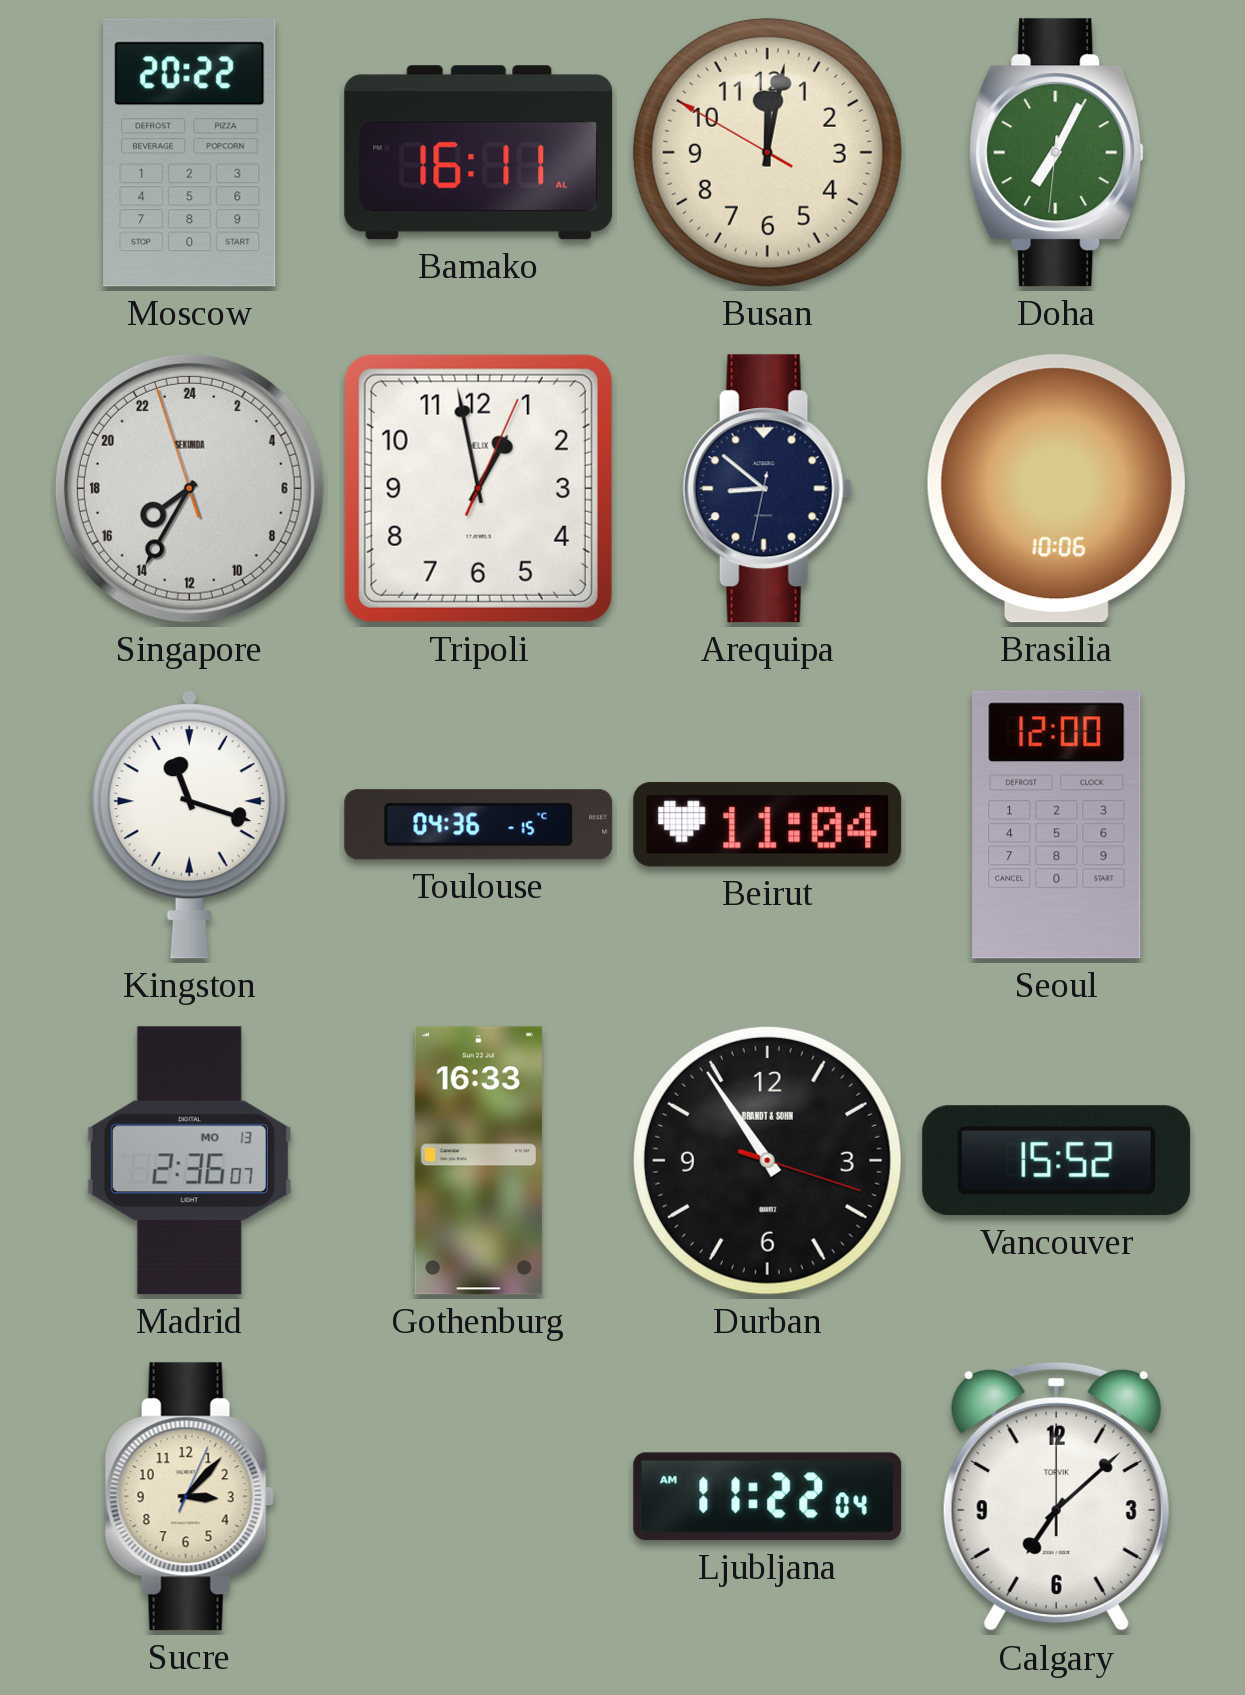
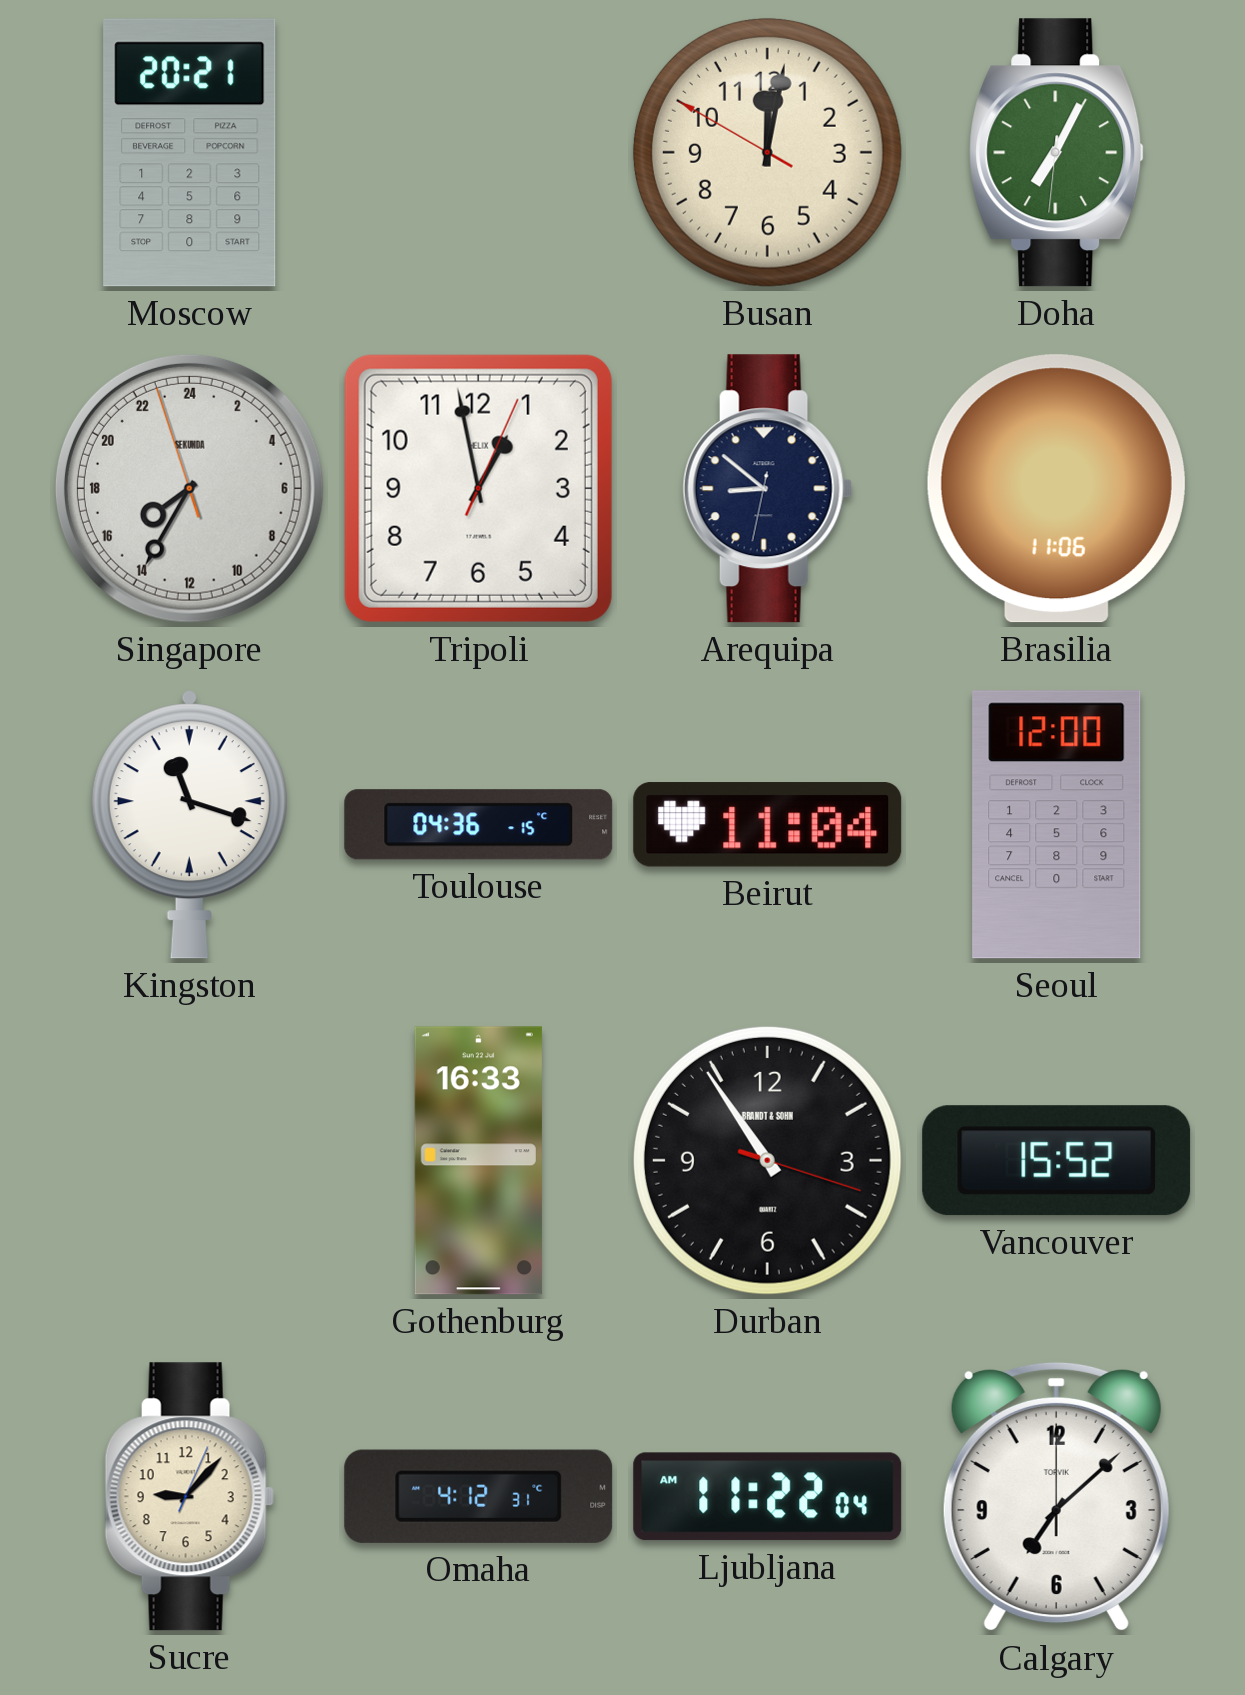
Moscow: 20:22 -> 20:21
Bamako: 16:11 -> none
Brasilia: 10:06 -> 11:06
Madrid: 2:36 -> none
Sucre: 3:07 -> 9:07
Omaha: none -> 4:12
